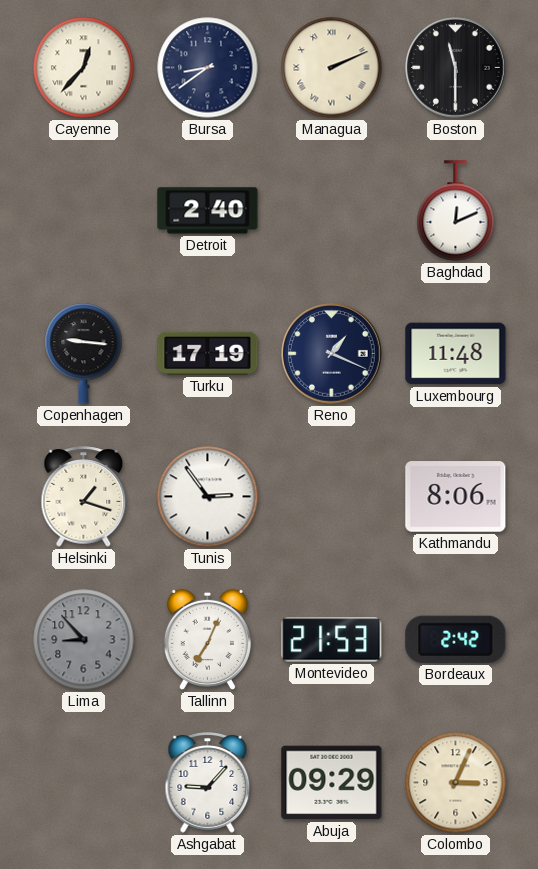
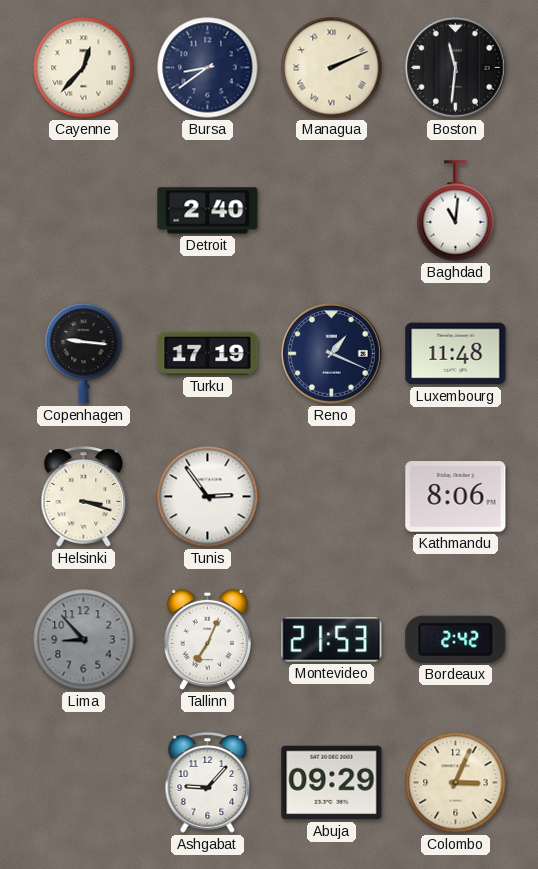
Boston: 11:30 -> 11:31
Baghdad: 12:11 -> 11:01
Helsinki: 1:18 -> 3:18
